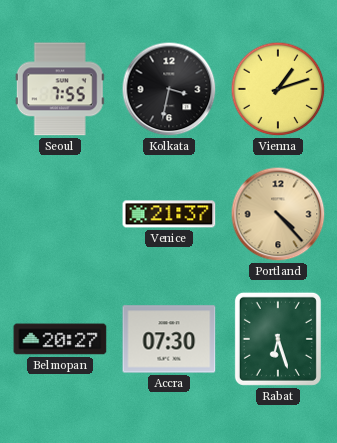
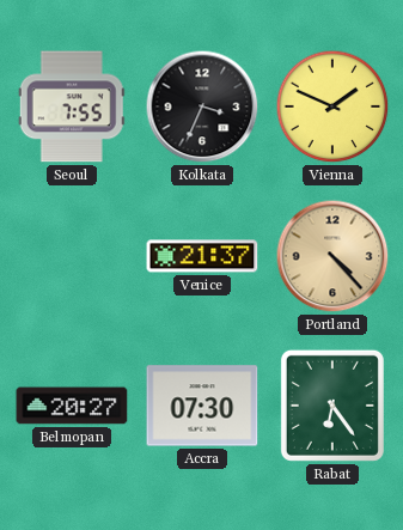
Kolkata: 3:32 -> 3:34
Vienna: 1:12 -> 1:49
Rabat: 6:27 -> 6:24
